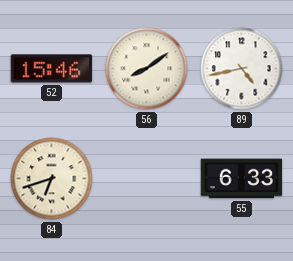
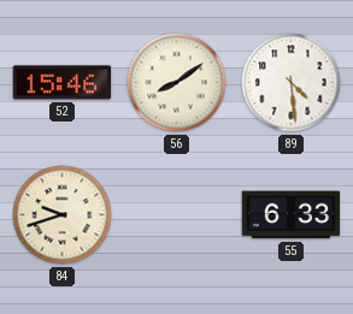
89: 4:43 -> 4:29
84: 6:42 -> 9:42
